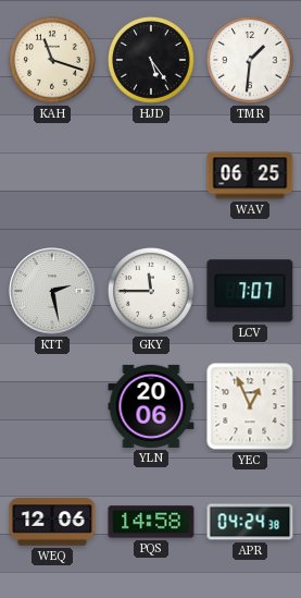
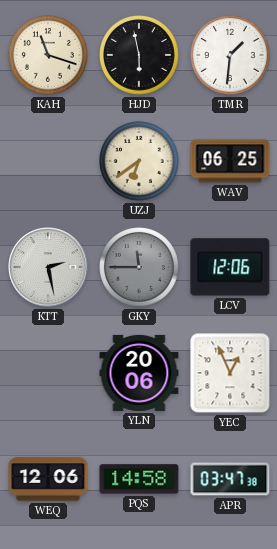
HJD: 5:24 -> 5:58
UZJ: none -> 6:39
GKY dial: white -> grey
LCV: 7:07 -> 12:06
APR: 04:24 -> 03:47
